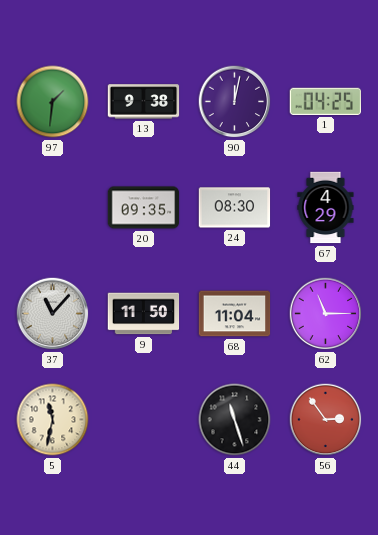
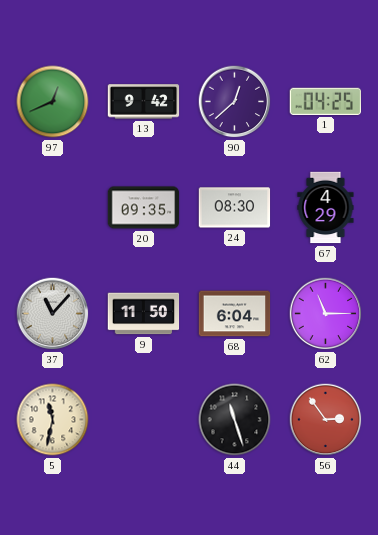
97: 1:31 -> 12:41
13: 9:38 -> 9:42
90: 12:02 -> 12:38
68: 11:04 -> 6:04
